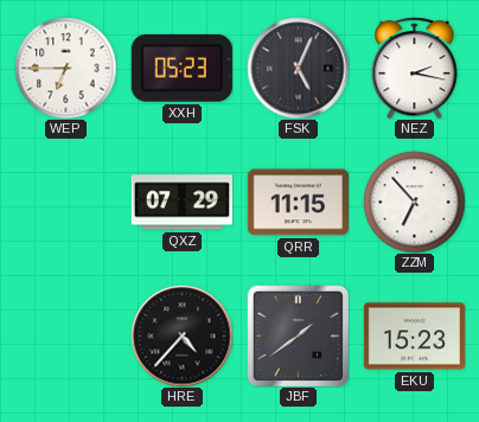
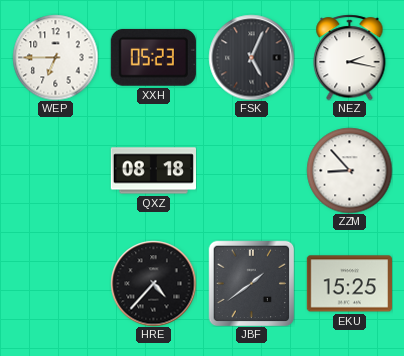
QXZ: 07:29 -> 08:18
QRR: 11:15 -> none
ZZM: 6:53 -> 8:53
EKU: 15:23 -> 15:25
